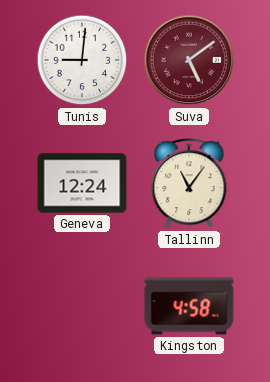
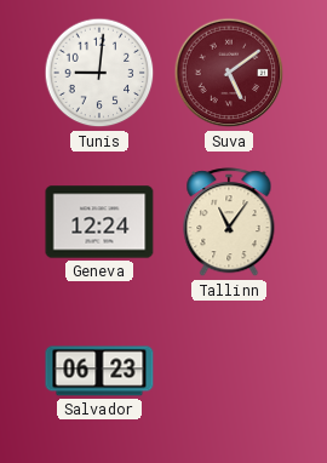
Salvador: none -> 06:23
Kingston: 4:58 -> none
